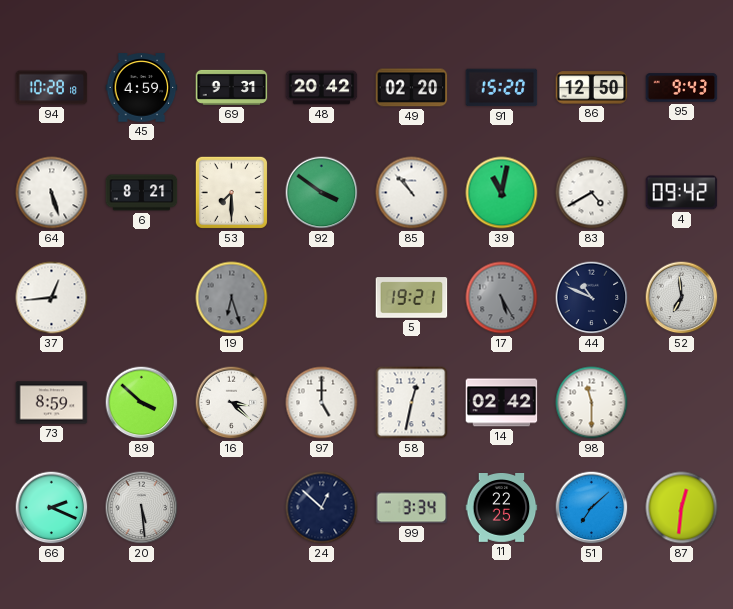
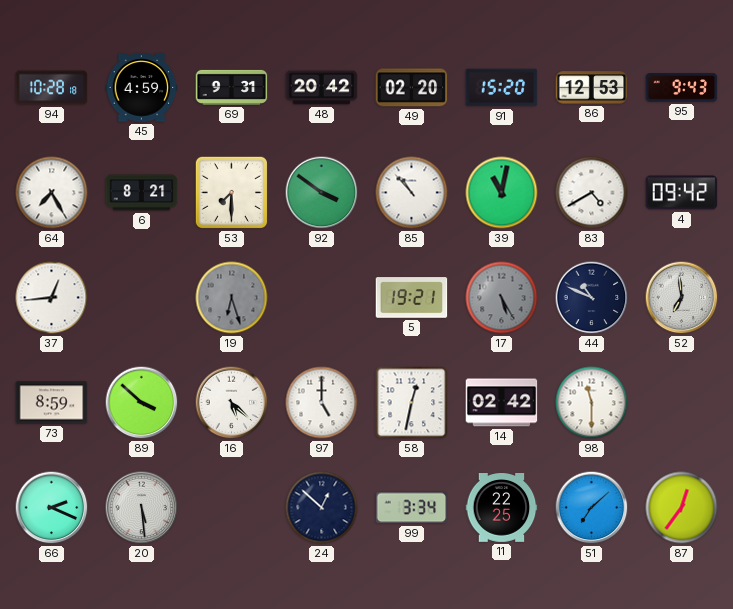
86: 12:50 -> 12:53
64: 5:27 -> 7:25
16: 3:22 -> 5:22
87: 12:31 -> 12:36
